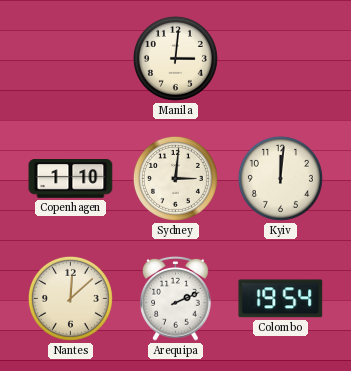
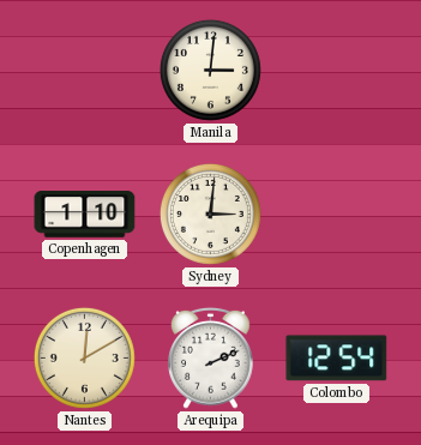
Kyiv: 12:01 -> none
Nantes: 12:08 -> 12:10
Colombo: 19:54 -> 12:54
